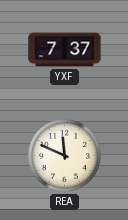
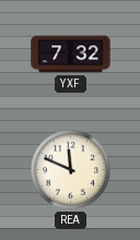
YXF: 7:37 -> 7:32
